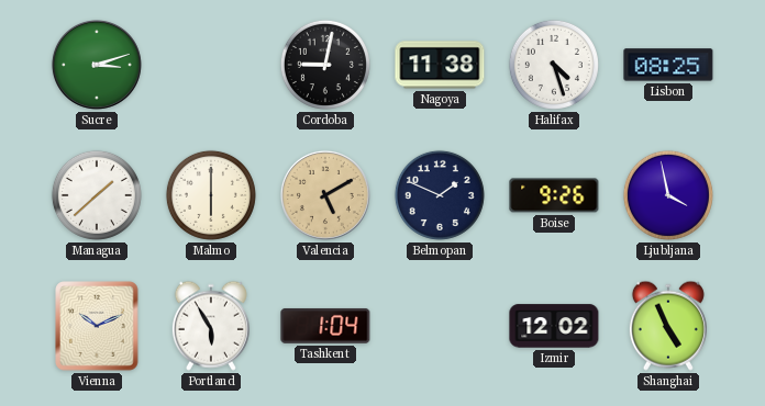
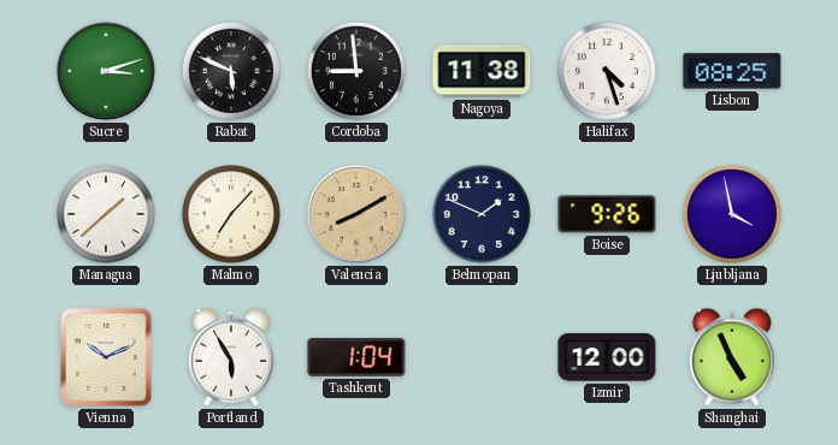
Rabat: none -> 5:49
Cordoba: 9:02 -> 8:59
Malmo: 6:00 -> 7:07
Valencia: 5:10 -> 8:10
Izmir: 12:02 -> 12:00
